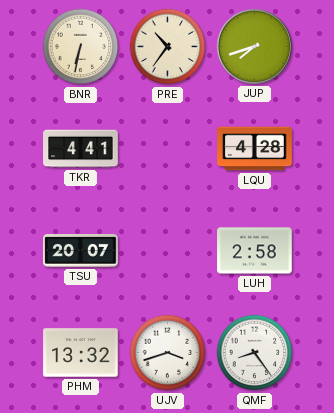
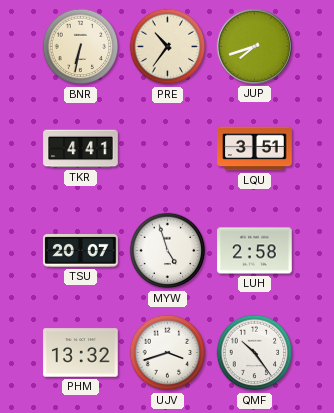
LQU: 4:28 -> 3:51
MYW: none -> 4:57
QMF: 8:24 -> 10:24
